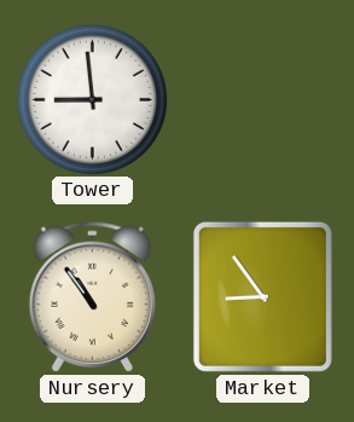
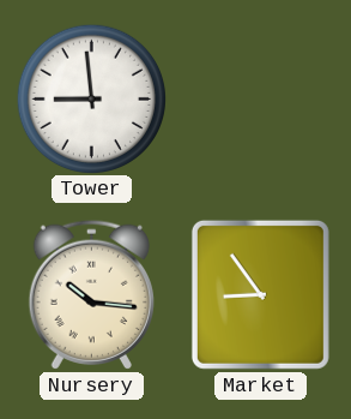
Nursery: 10:54 -> 10:16
